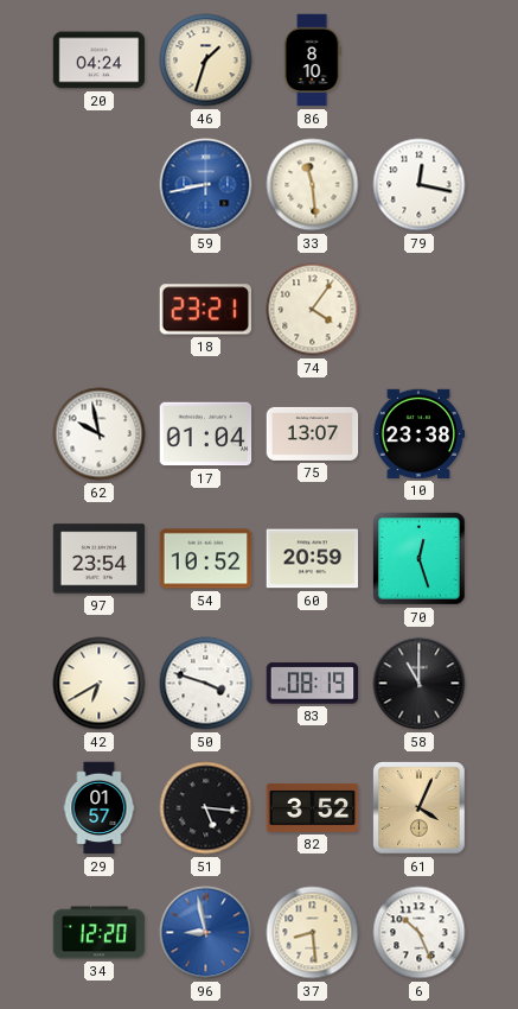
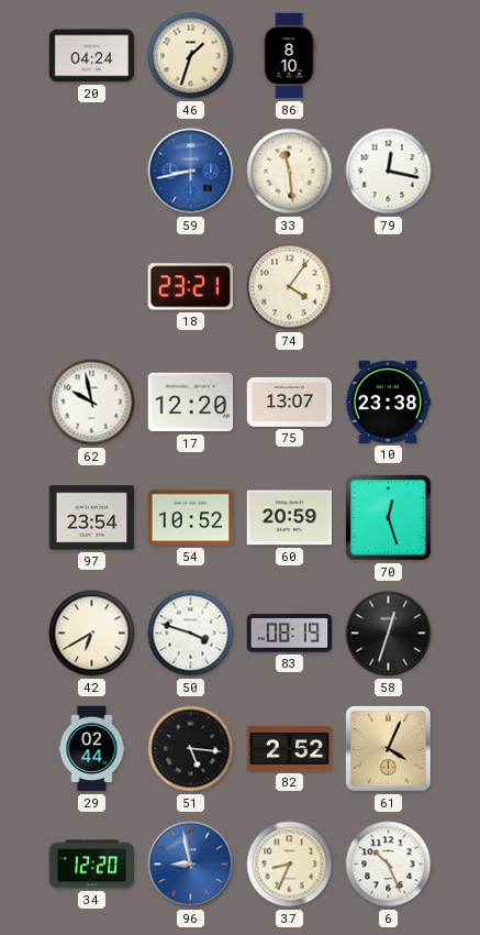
17: 01:04 -> 12:20
58: 11:00 -> 12:33
29: 01:57 -> 02:44
82: 3:52 -> 2:52
37: 8:29 -> 8:34
